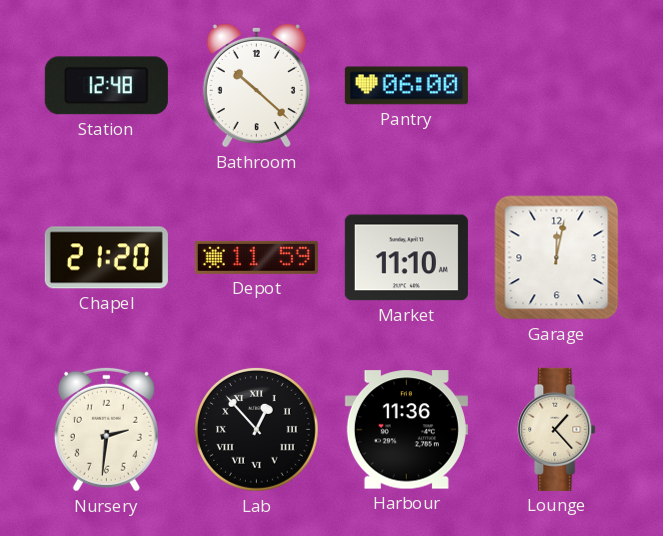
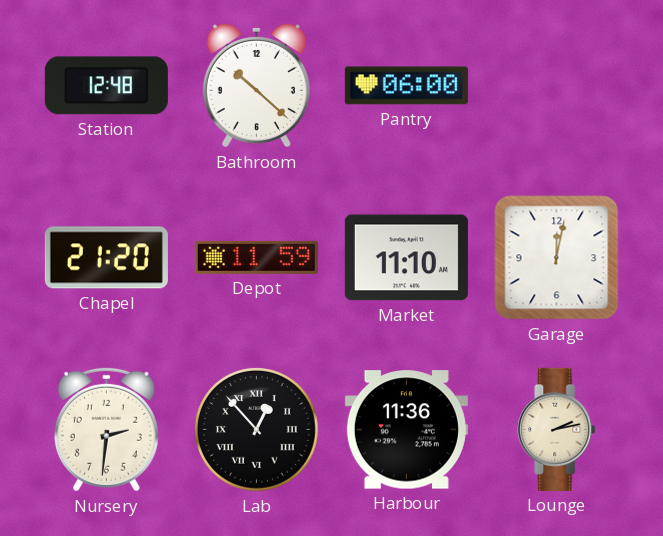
Lounge: 1:23 -> 2:13
